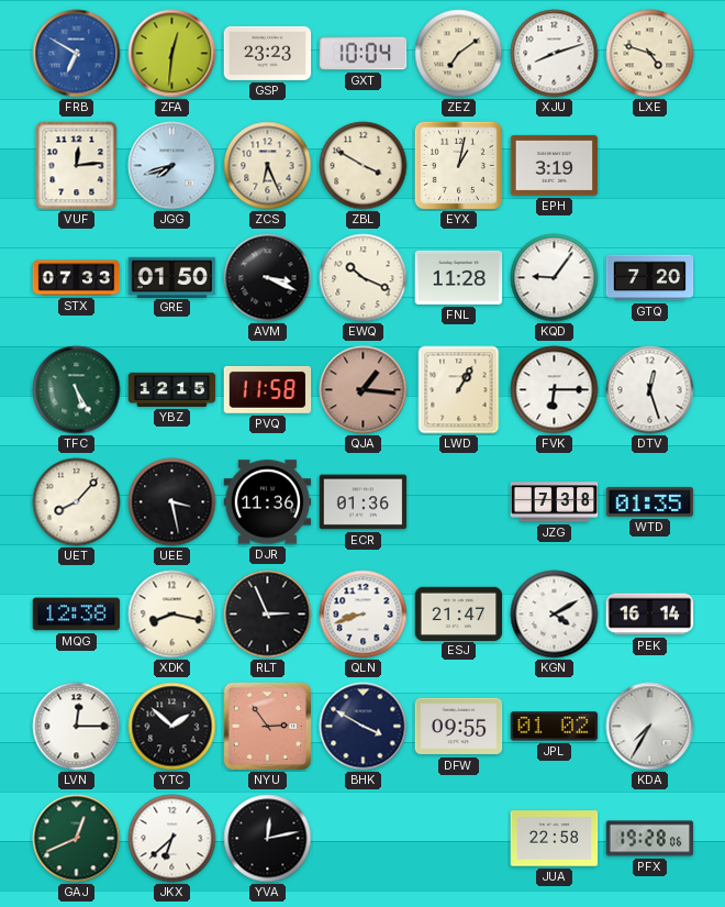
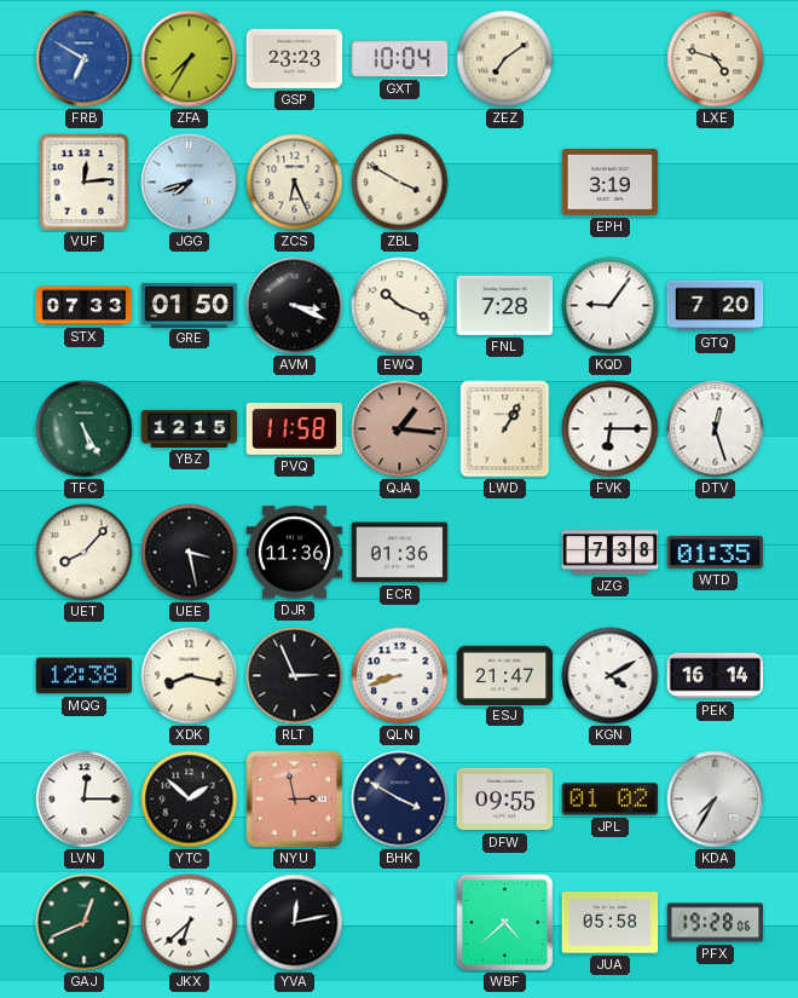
ZFA: 12:31 -> 7:35
XJU: 8:12 -> none
EYX: 1:02 -> none
FNL: 11:28 -> 7:28
NYU: 2:54 -> 2:58
WBF: none -> 4:38
JUA: 22:58 -> 05:58
